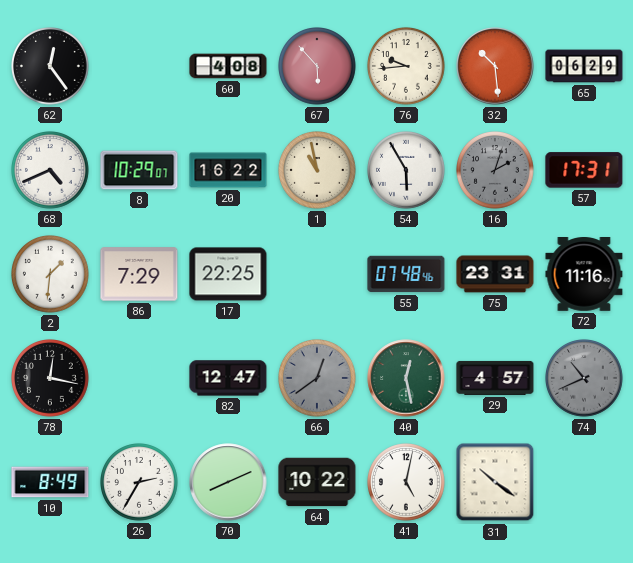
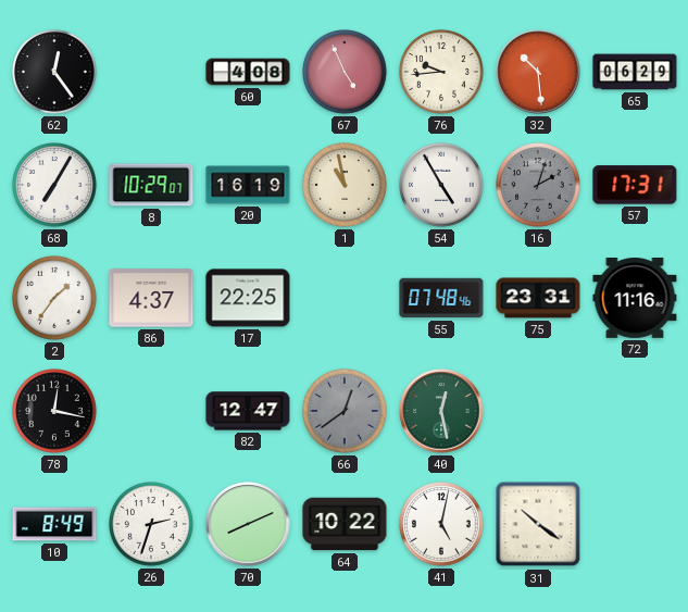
67: 5:53 -> 4:56
68: 4:41 -> 7:05
20: 16:22 -> 16:19
54: 5:55 -> 4:55
2: 1:31 -> 1:36
86: 7:29 -> 4:37
29: 4:57 -> none
74: 10:41 -> none
26: 2:35 -> 2:33
